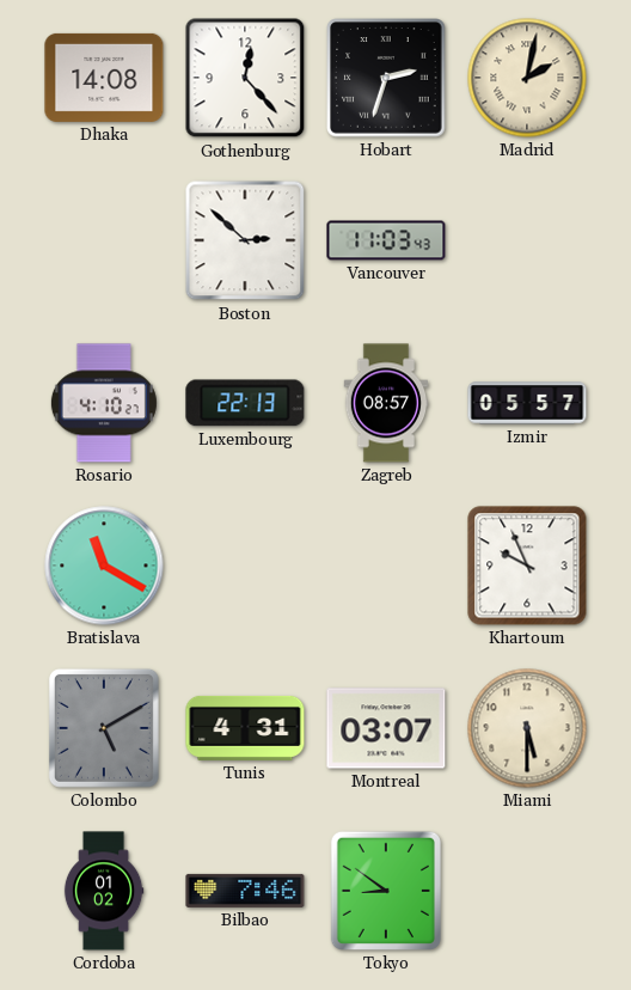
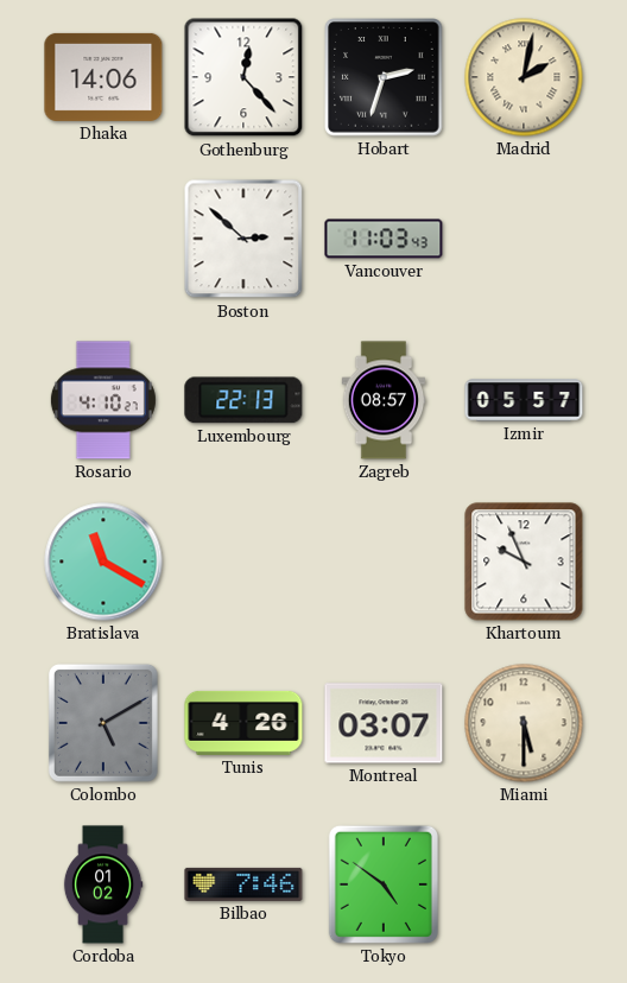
Dhaka: 14:08 -> 14:06
Tunis: 4:31 -> 4:26
Tokyo: 8:51 -> 4:51
